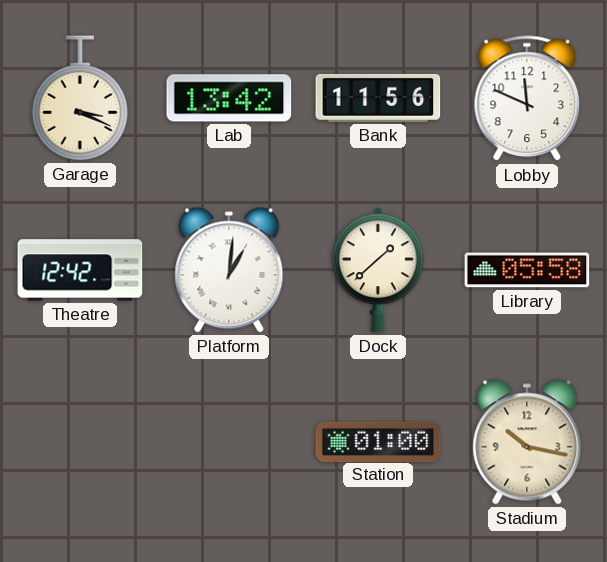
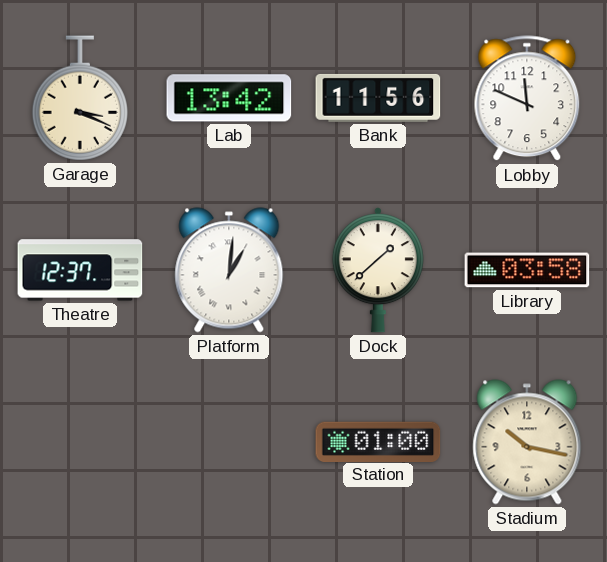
Theatre: 12:42 -> 12:37
Library: 05:58 -> 03:58
